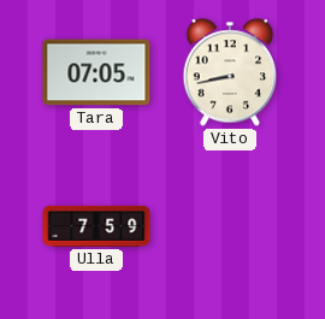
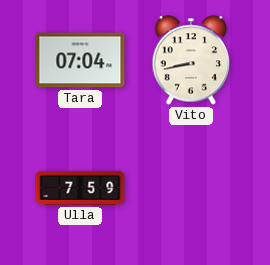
Tara: 07:05 -> 07:04
